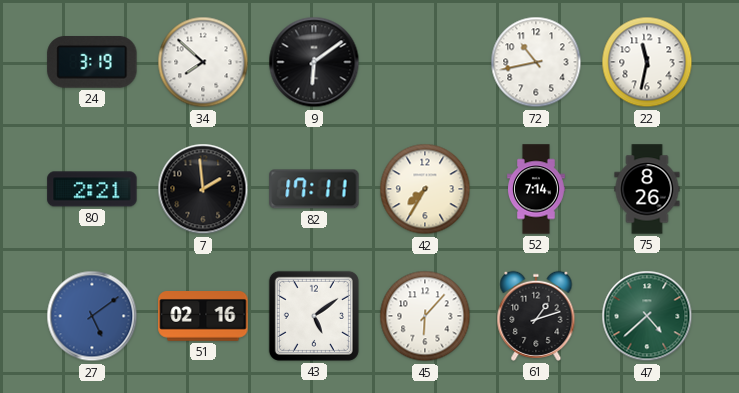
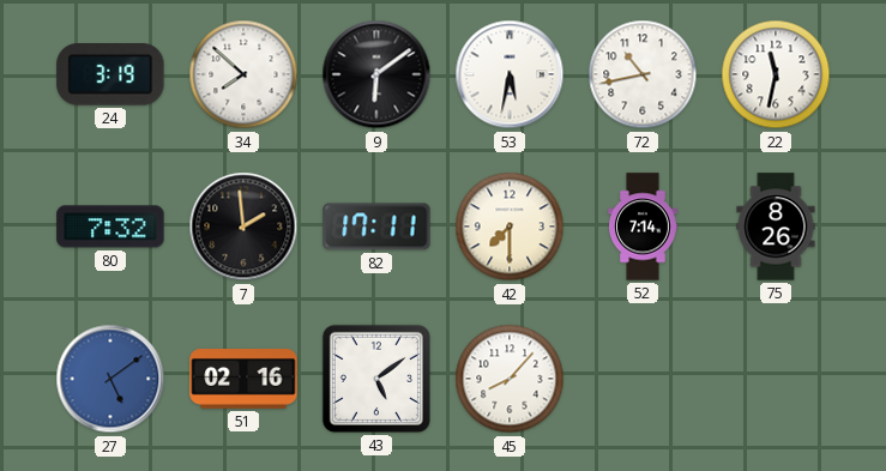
53: none -> 5:32
80: 2:21 -> 7:32
42: 7:35 -> 7:30
45: 6:07 -> 8:07
61: 1:12 -> none
47: 4:38 -> none
